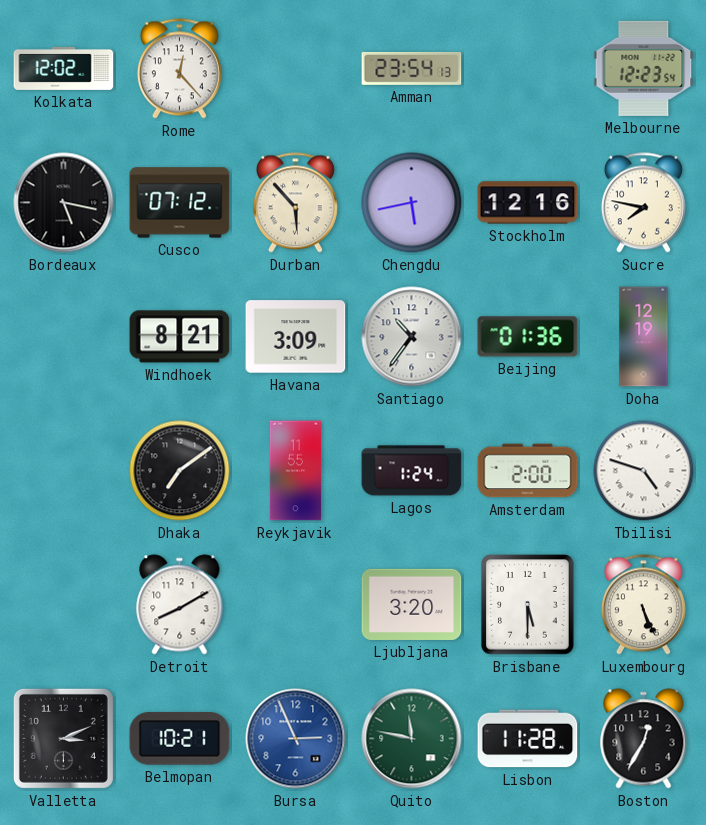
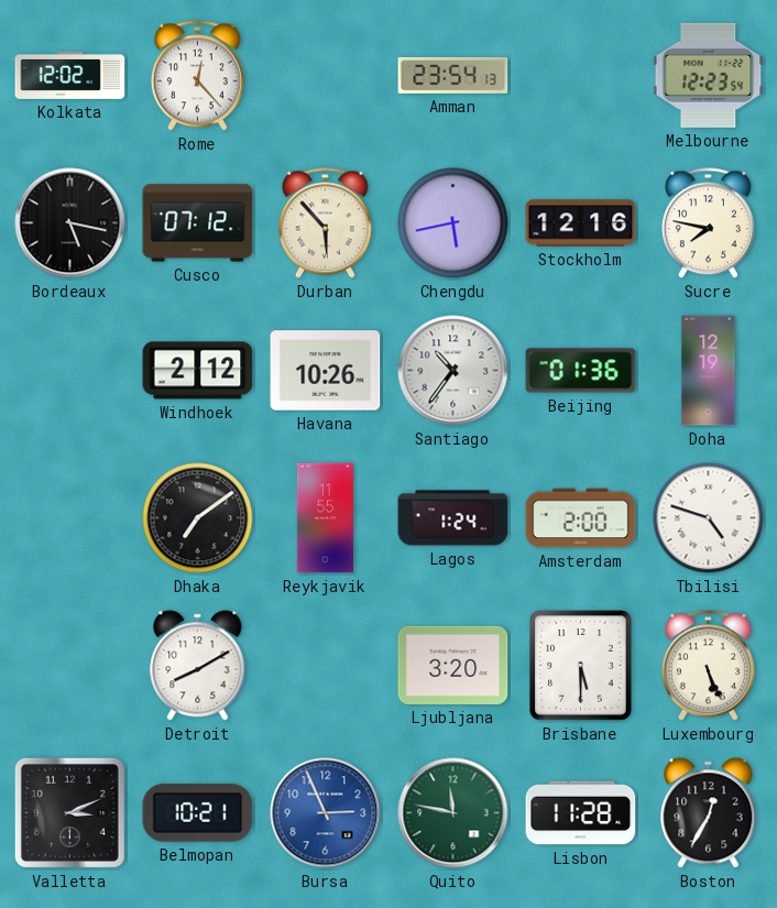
Windhoek: 8:21 -> 2:12
Havana: 3:09 -> 10:26
